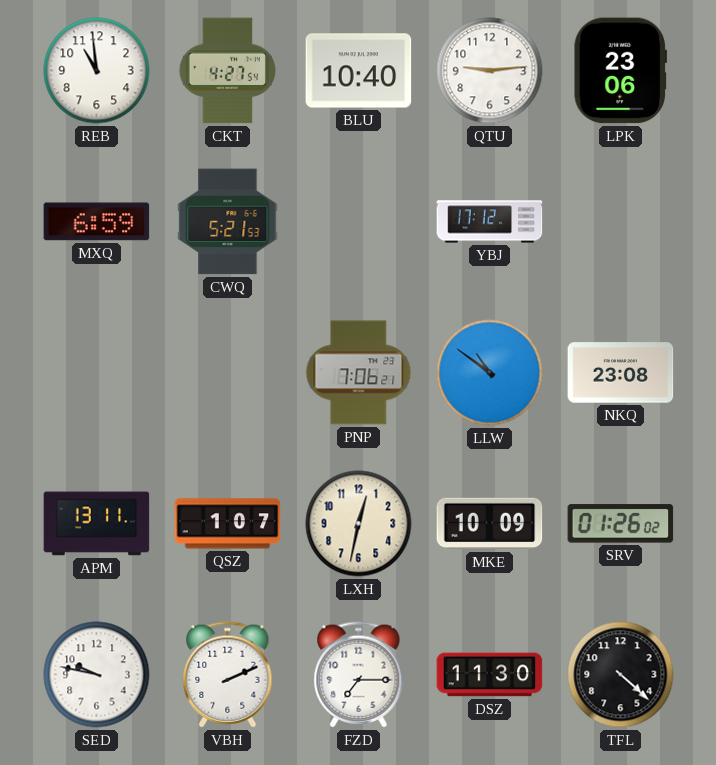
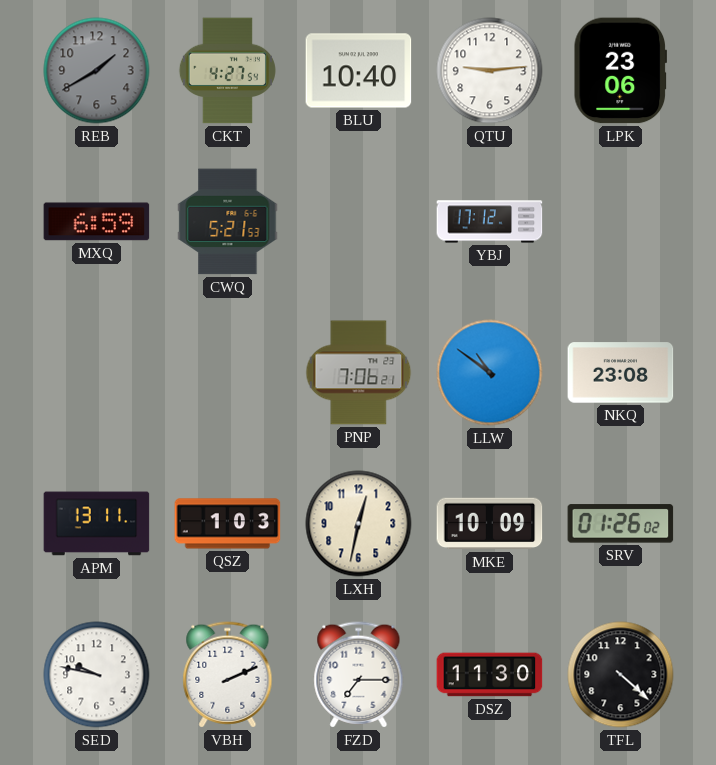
REB: 10:59 -> 1:40
REB dial: white -> grey
QSZ: 1:07 -> 1:03
